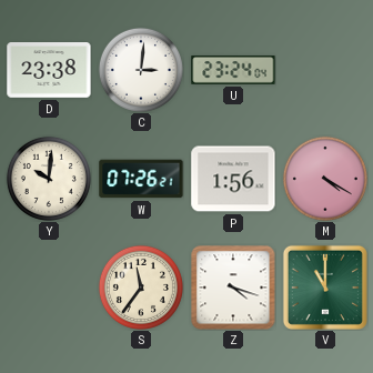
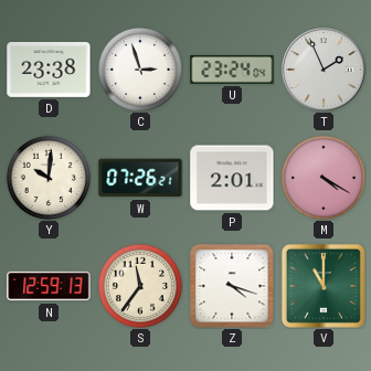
C: 3:01 -> 2:57
T: none -> 1:56
P: 1:56 -> 2:01
N: none -> 12:59
